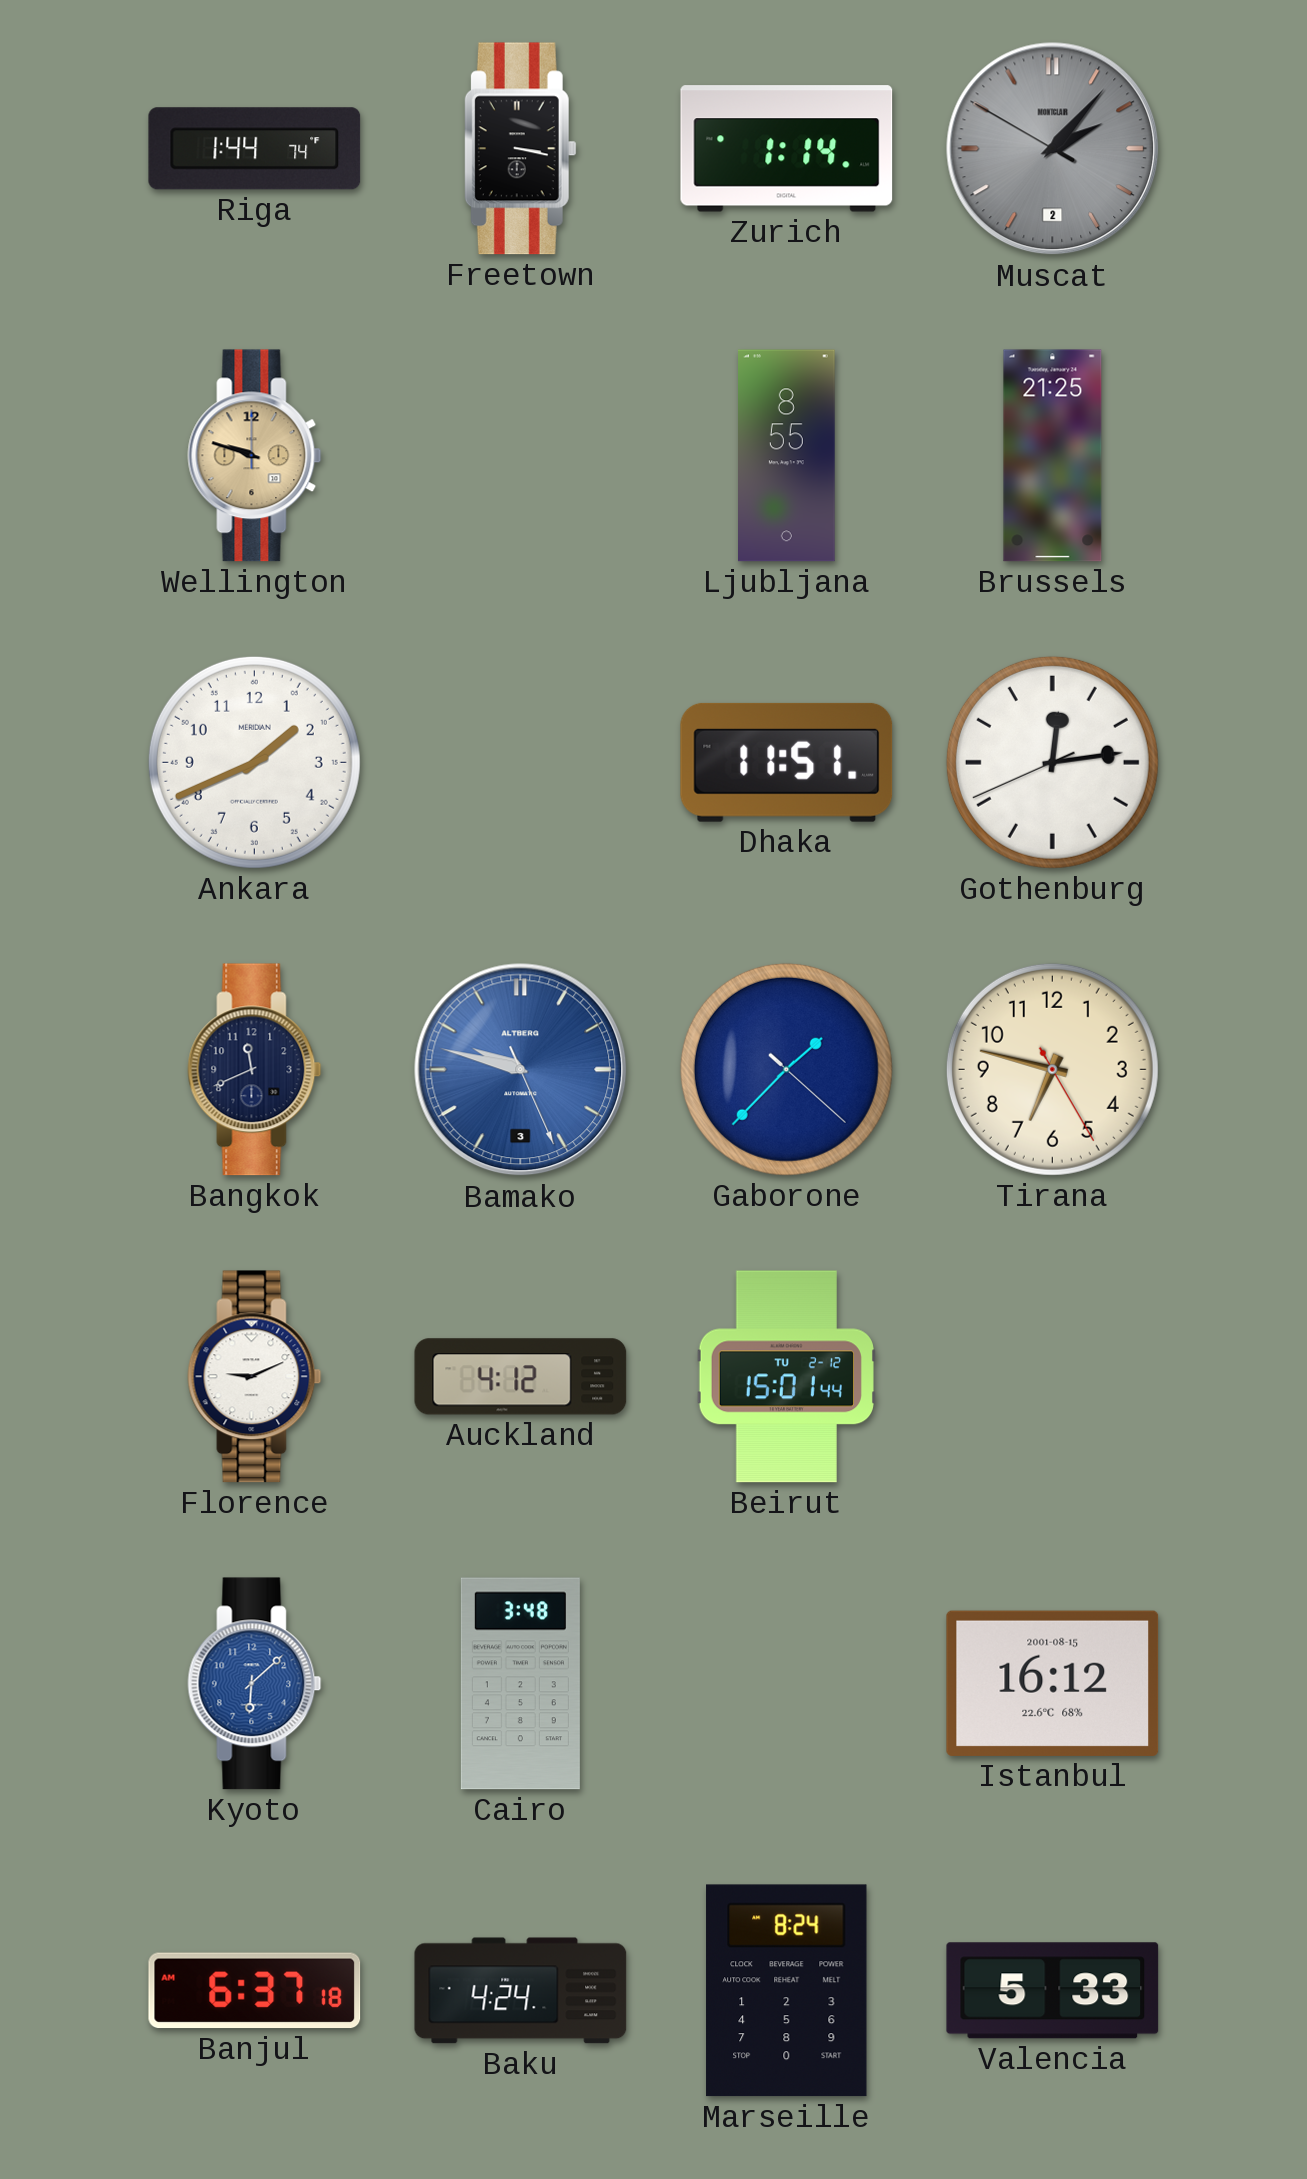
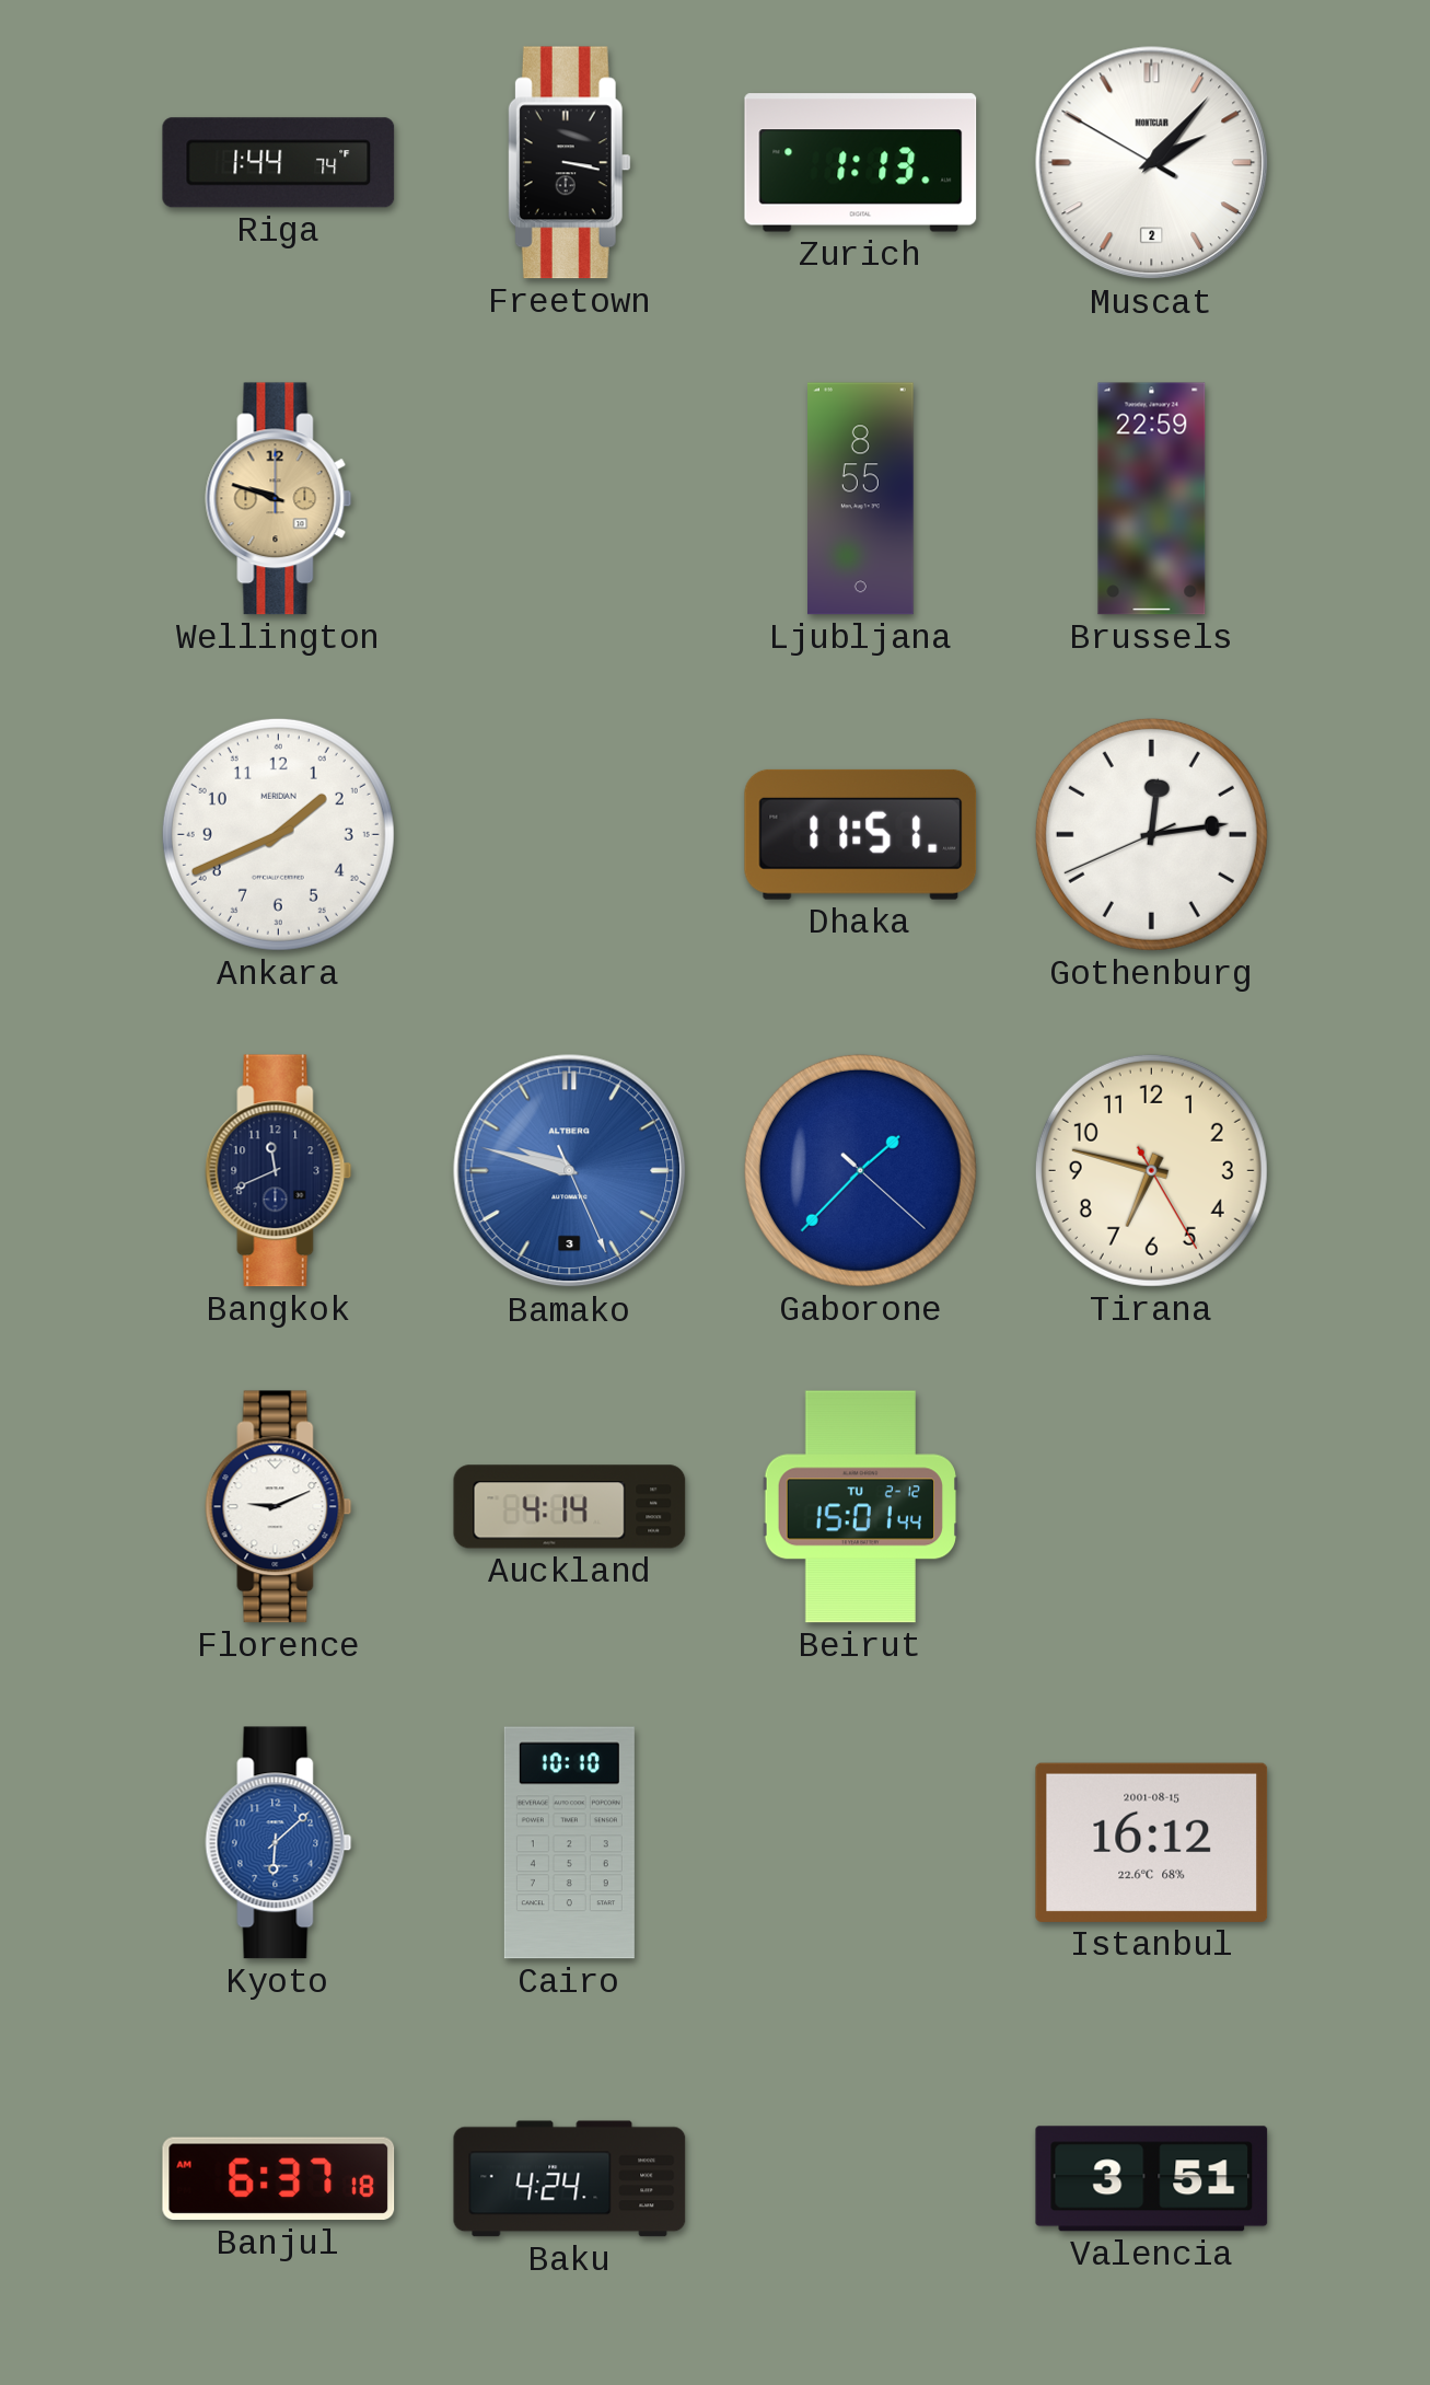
Zurich: 1:14 -> 1:13
Muscat dial: grey -> white
Brussels: 21:25 -> 22:59
Auckland: 4:12 -> 4:14
Cairo: 3:48 -> 10:10
Marseille: 8:24 -> none
Valencia: 5:33 -> 3:51
